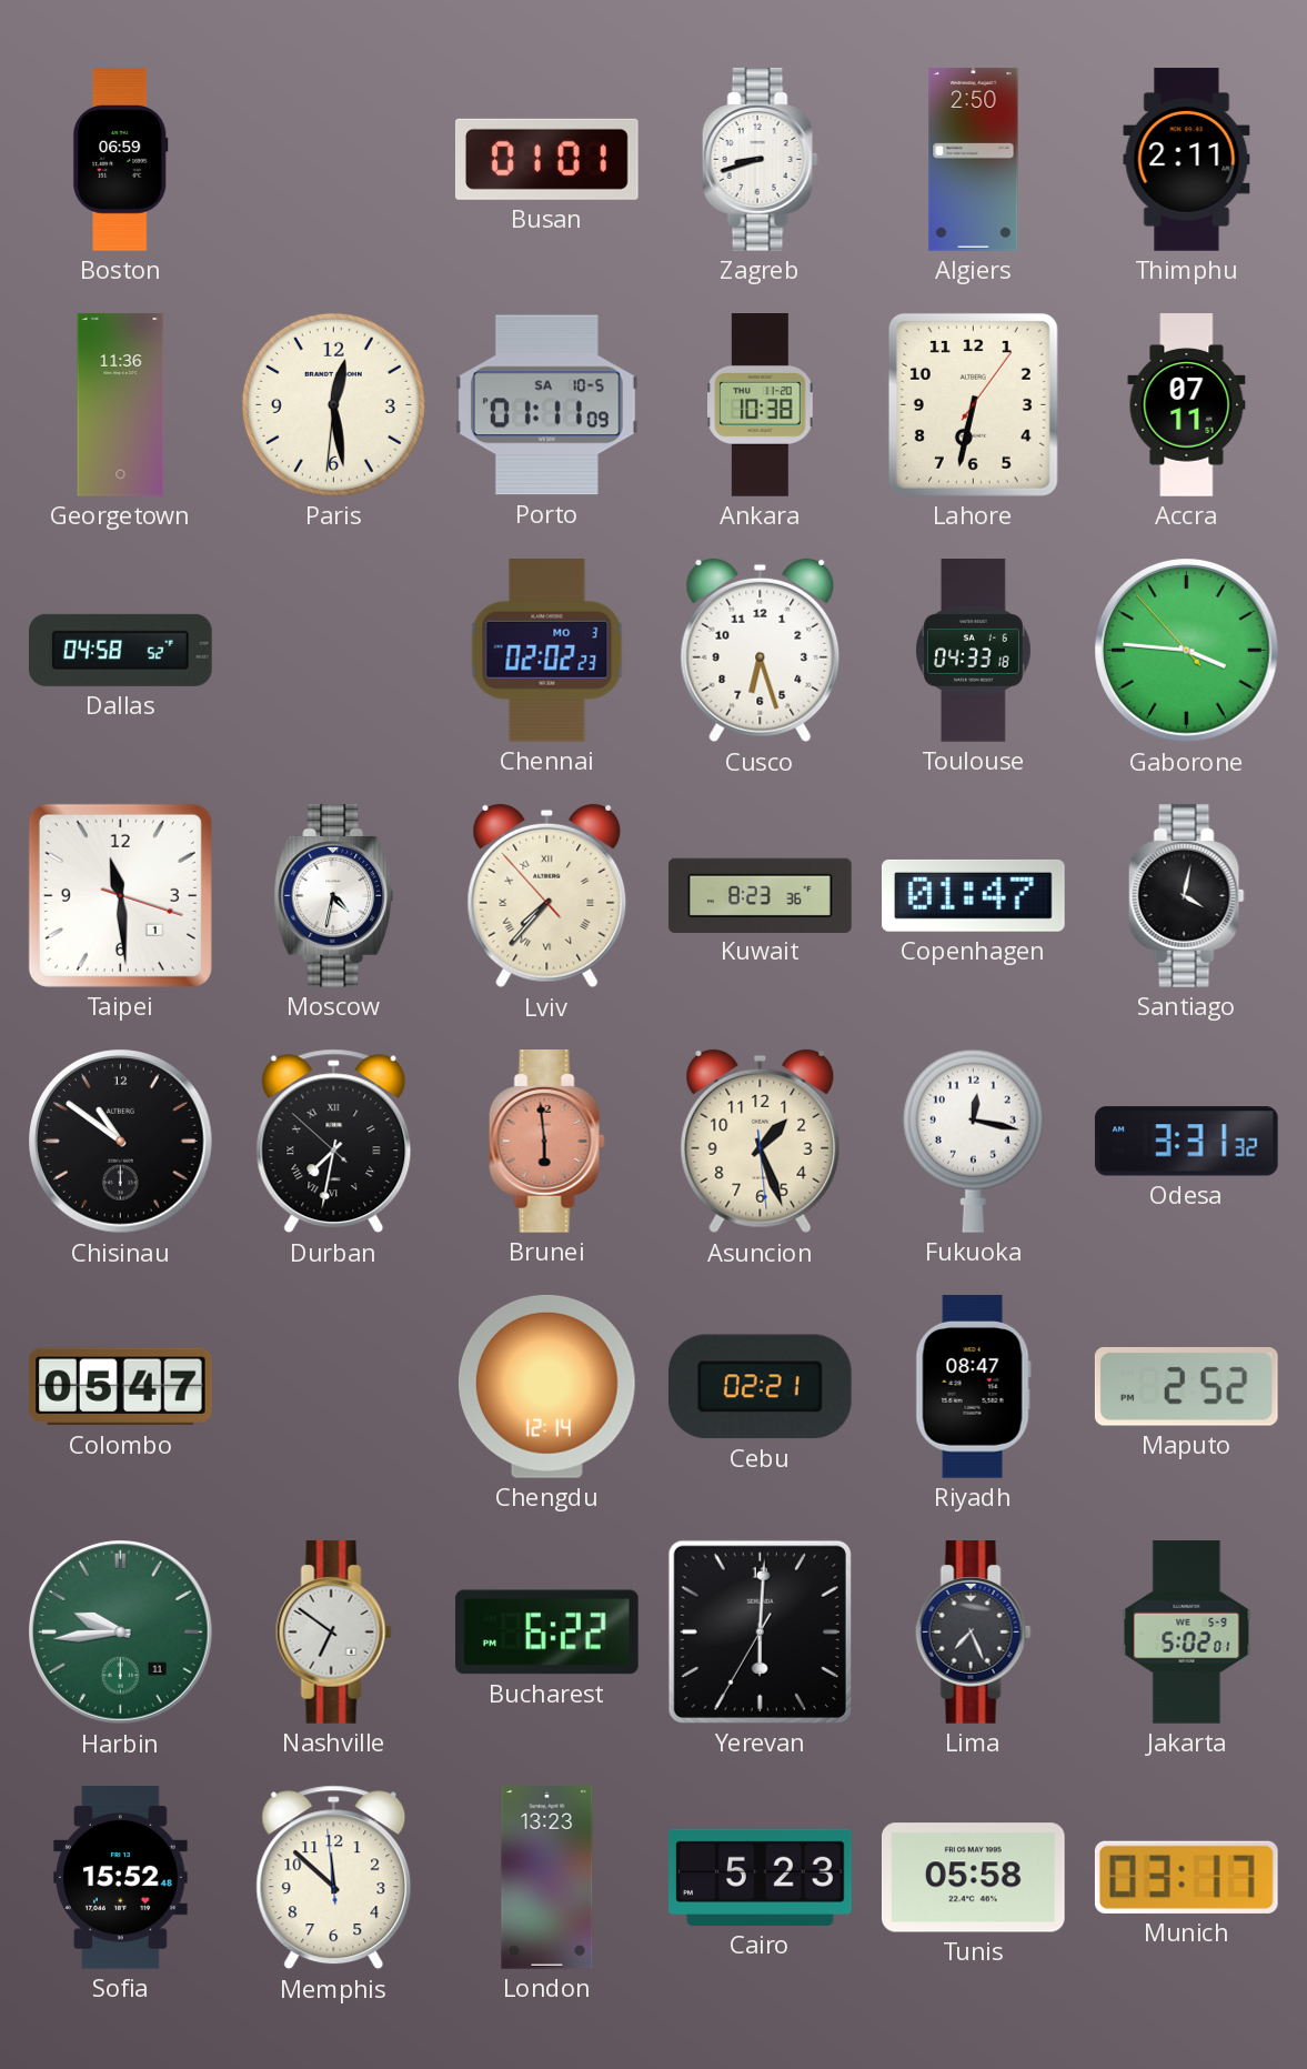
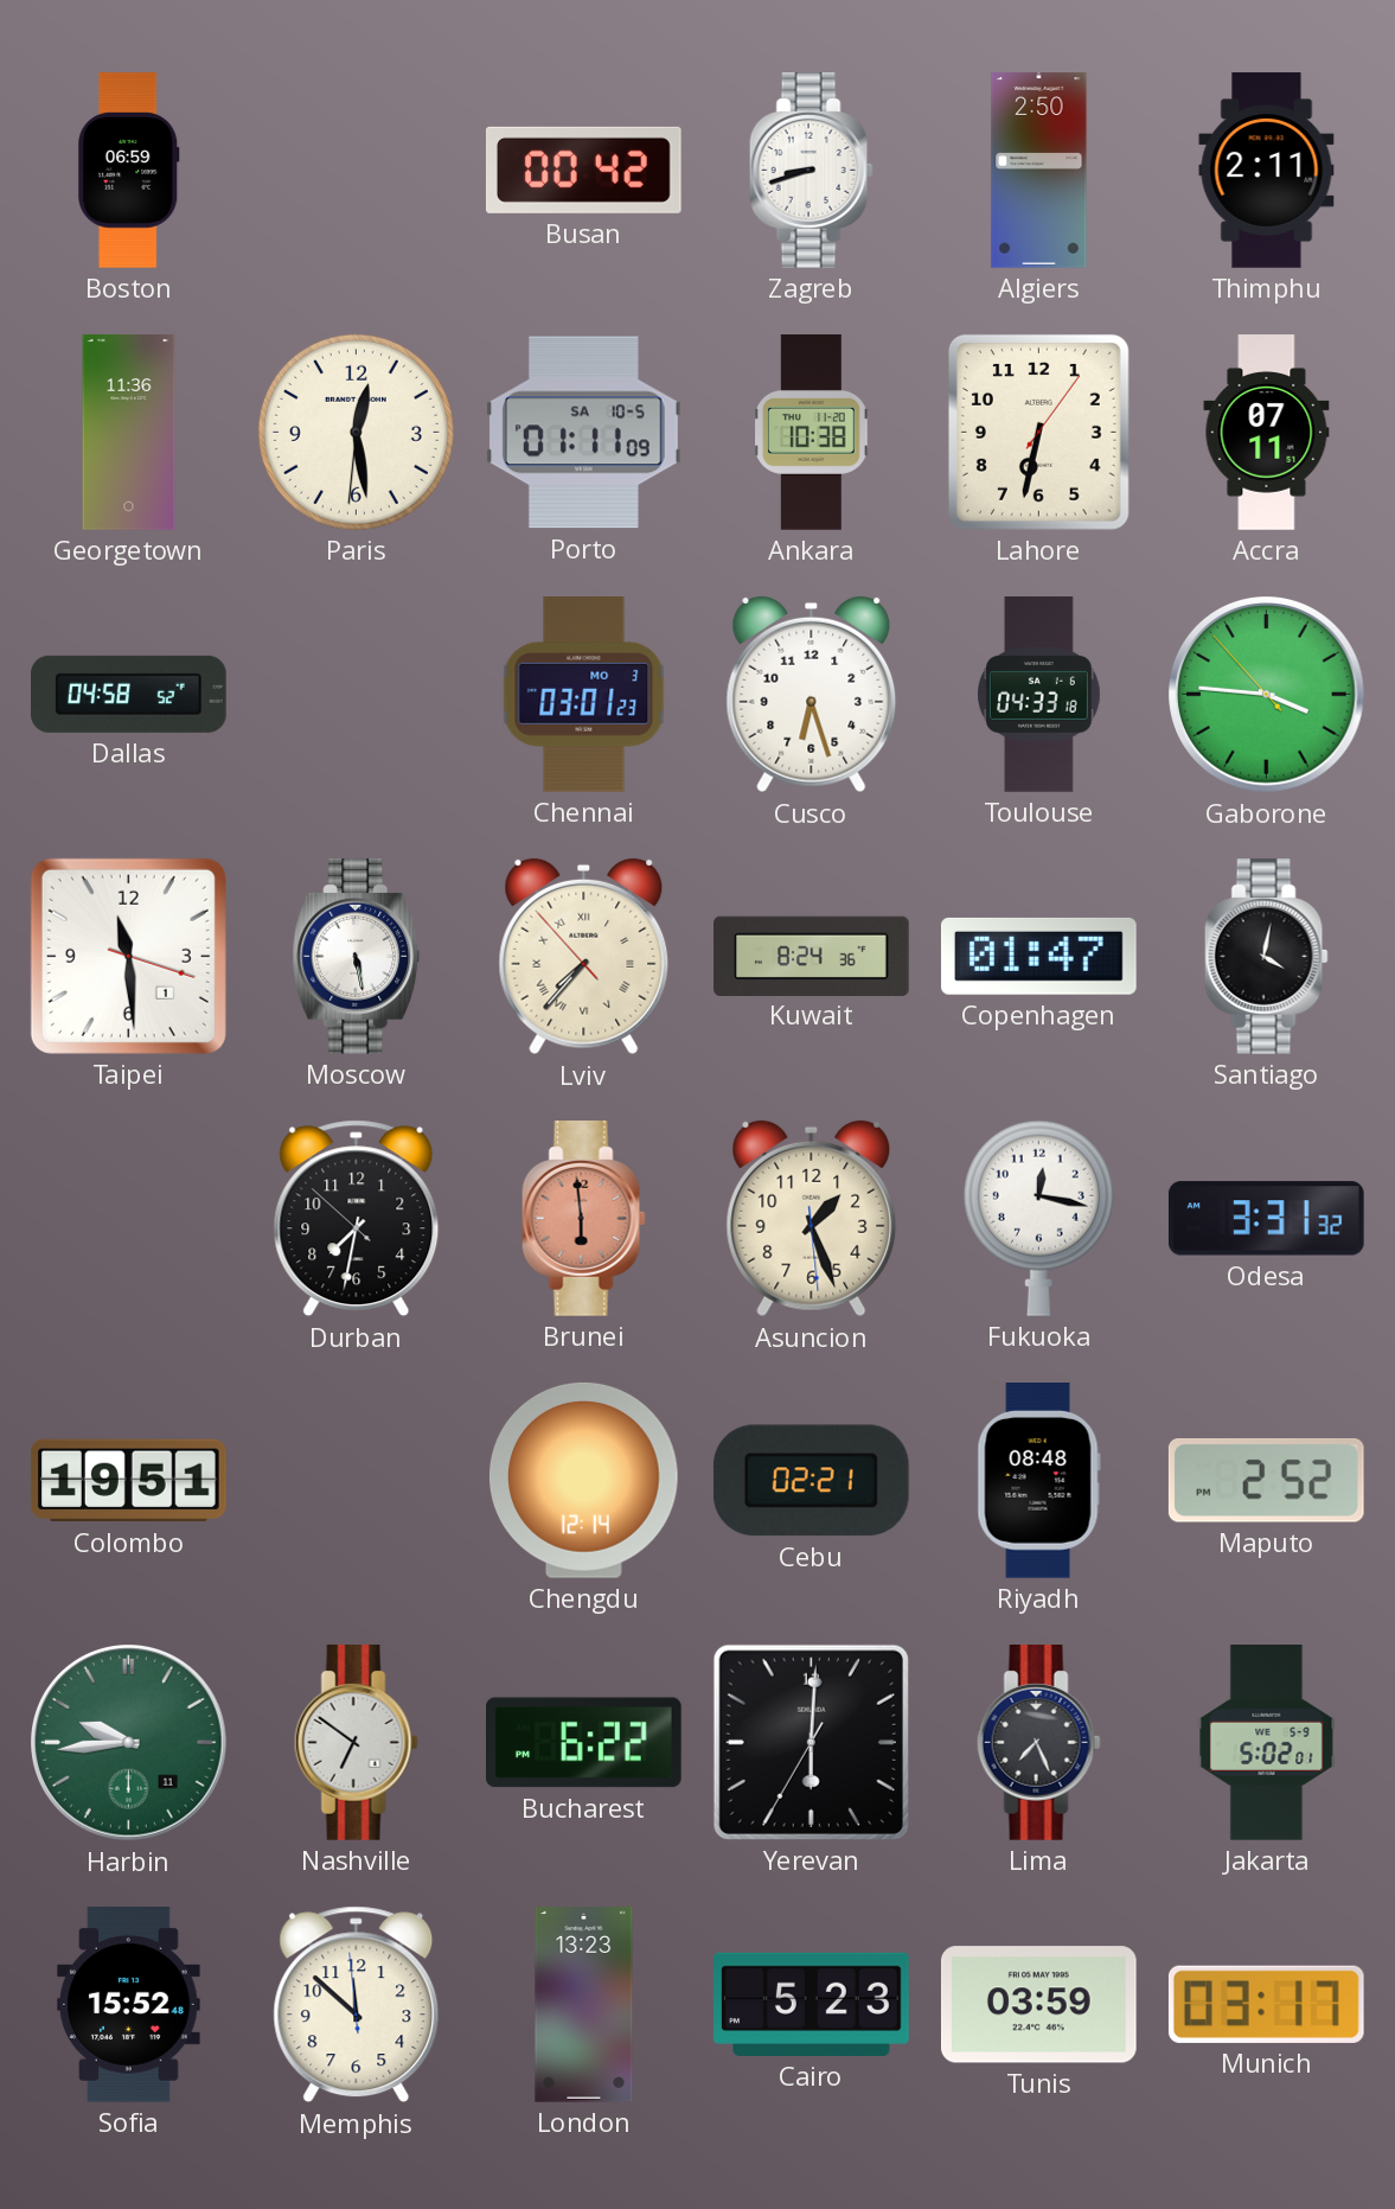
Busan: 01:01 -> 00:42
Chennai: 02:02 -> 03:01
Moscow: 4:32 -> 5:28
Kuwait: 8:23 -> 8:24
Chisinau: 10:51 -> none
Durban numerals: Roman -> Arabic
Colombo: 05:47 -> 19:51
Riyadh: 08:47 -> 08:48
Tunis: 05:58 -> 03:59
